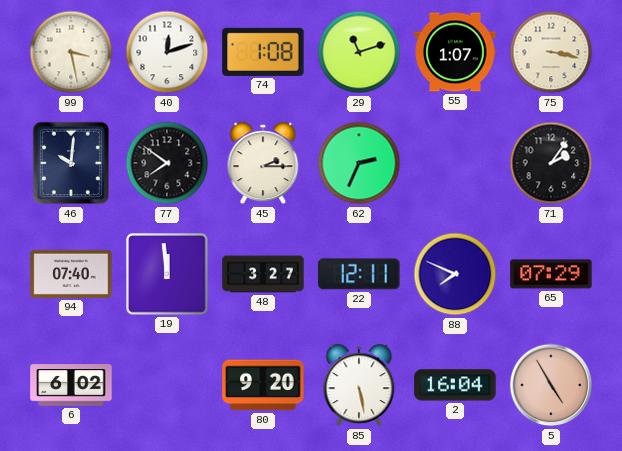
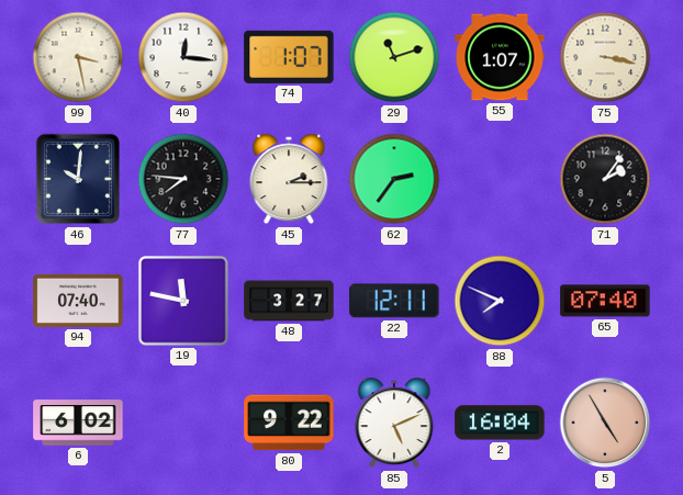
40: 12:12 -> 12:16
74: 1:08 -> 1:07
77: 7:51 -> 7:46
62: 2:34 -> 2:36
19: 11:59 -> 11:47
65: 07:29 -> 07:40
80: 9:20 -> 9:22
85: 5:28 -> 5:11
